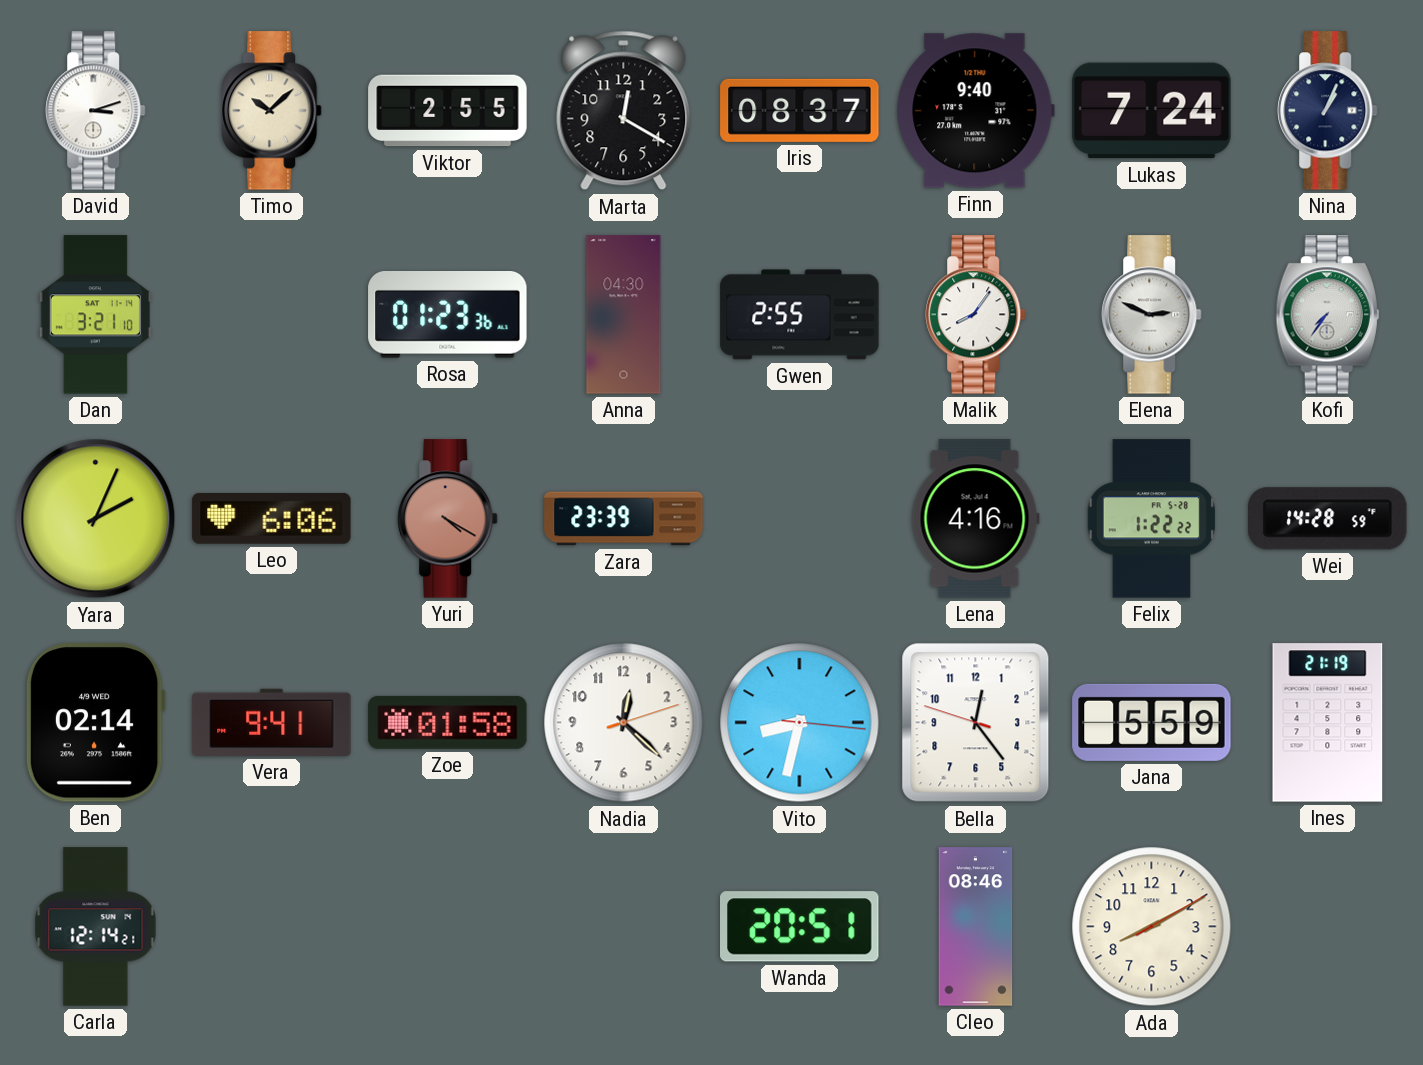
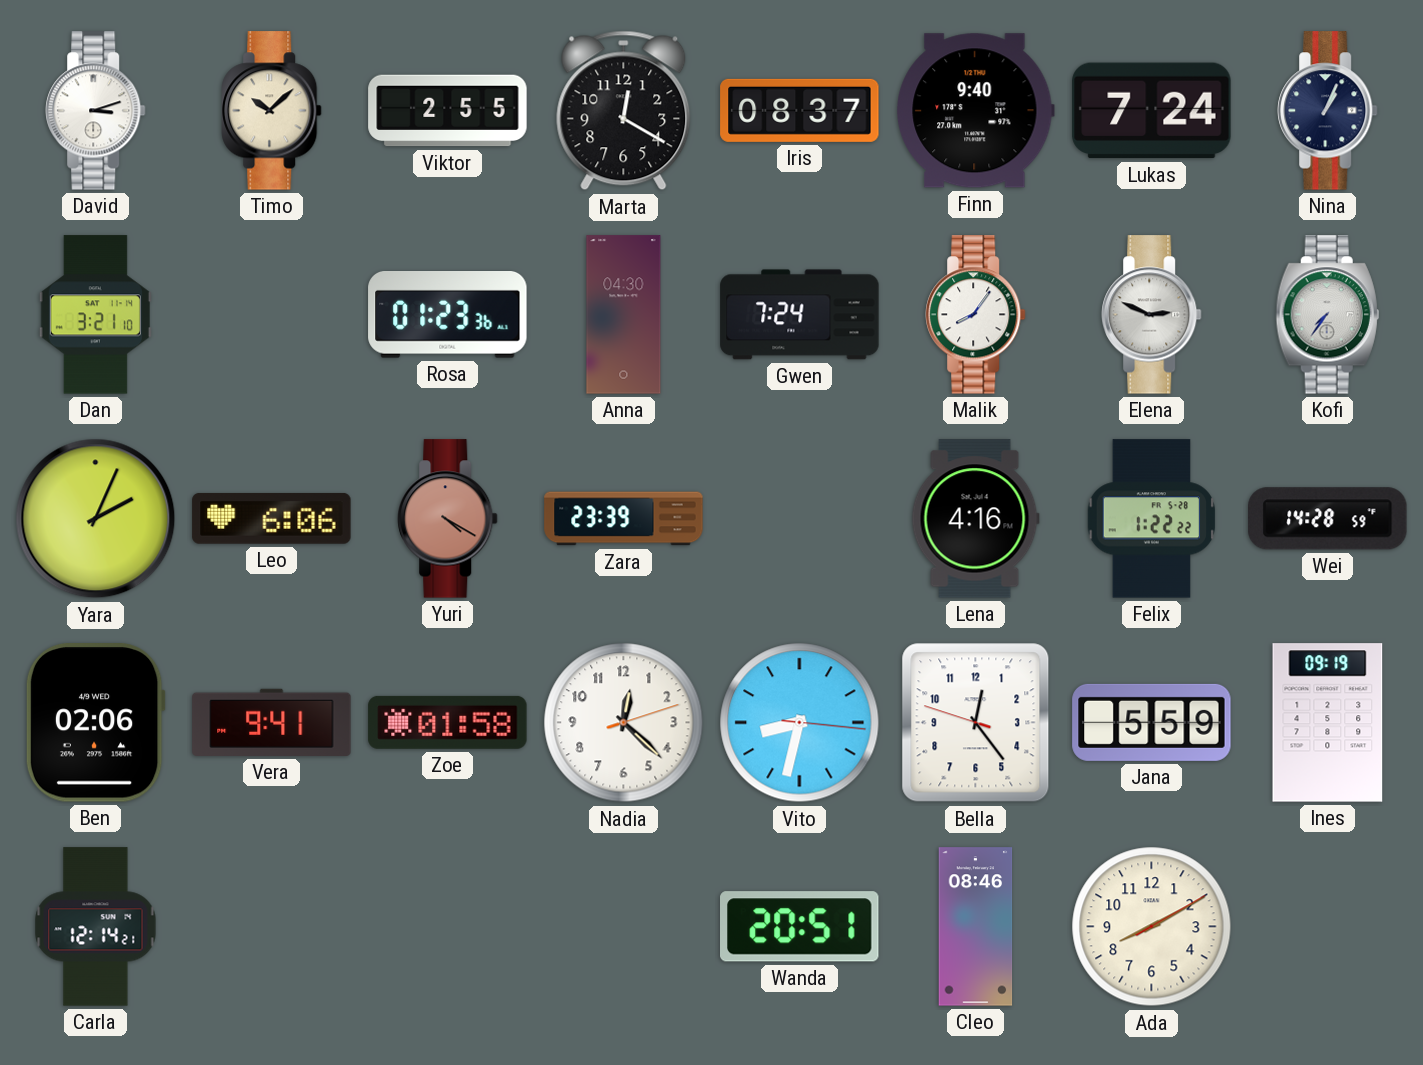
Gwen: 2:55 -> 7:24
Ben: 02:14 -> 02:06
Ines: 21:19 -> 09:19
